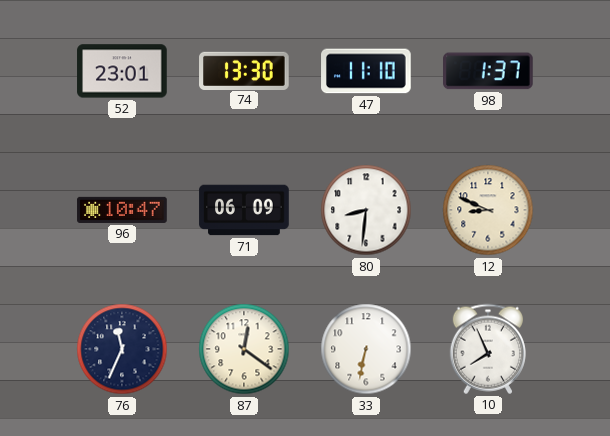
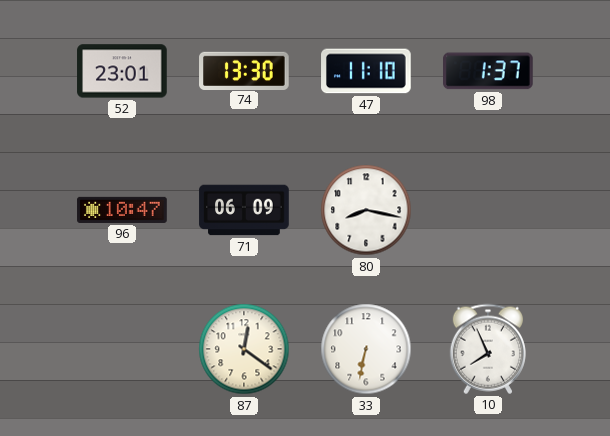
80: 8:31 -> 8:17
12: 8:49 -> none
76: 11:34 -> none
